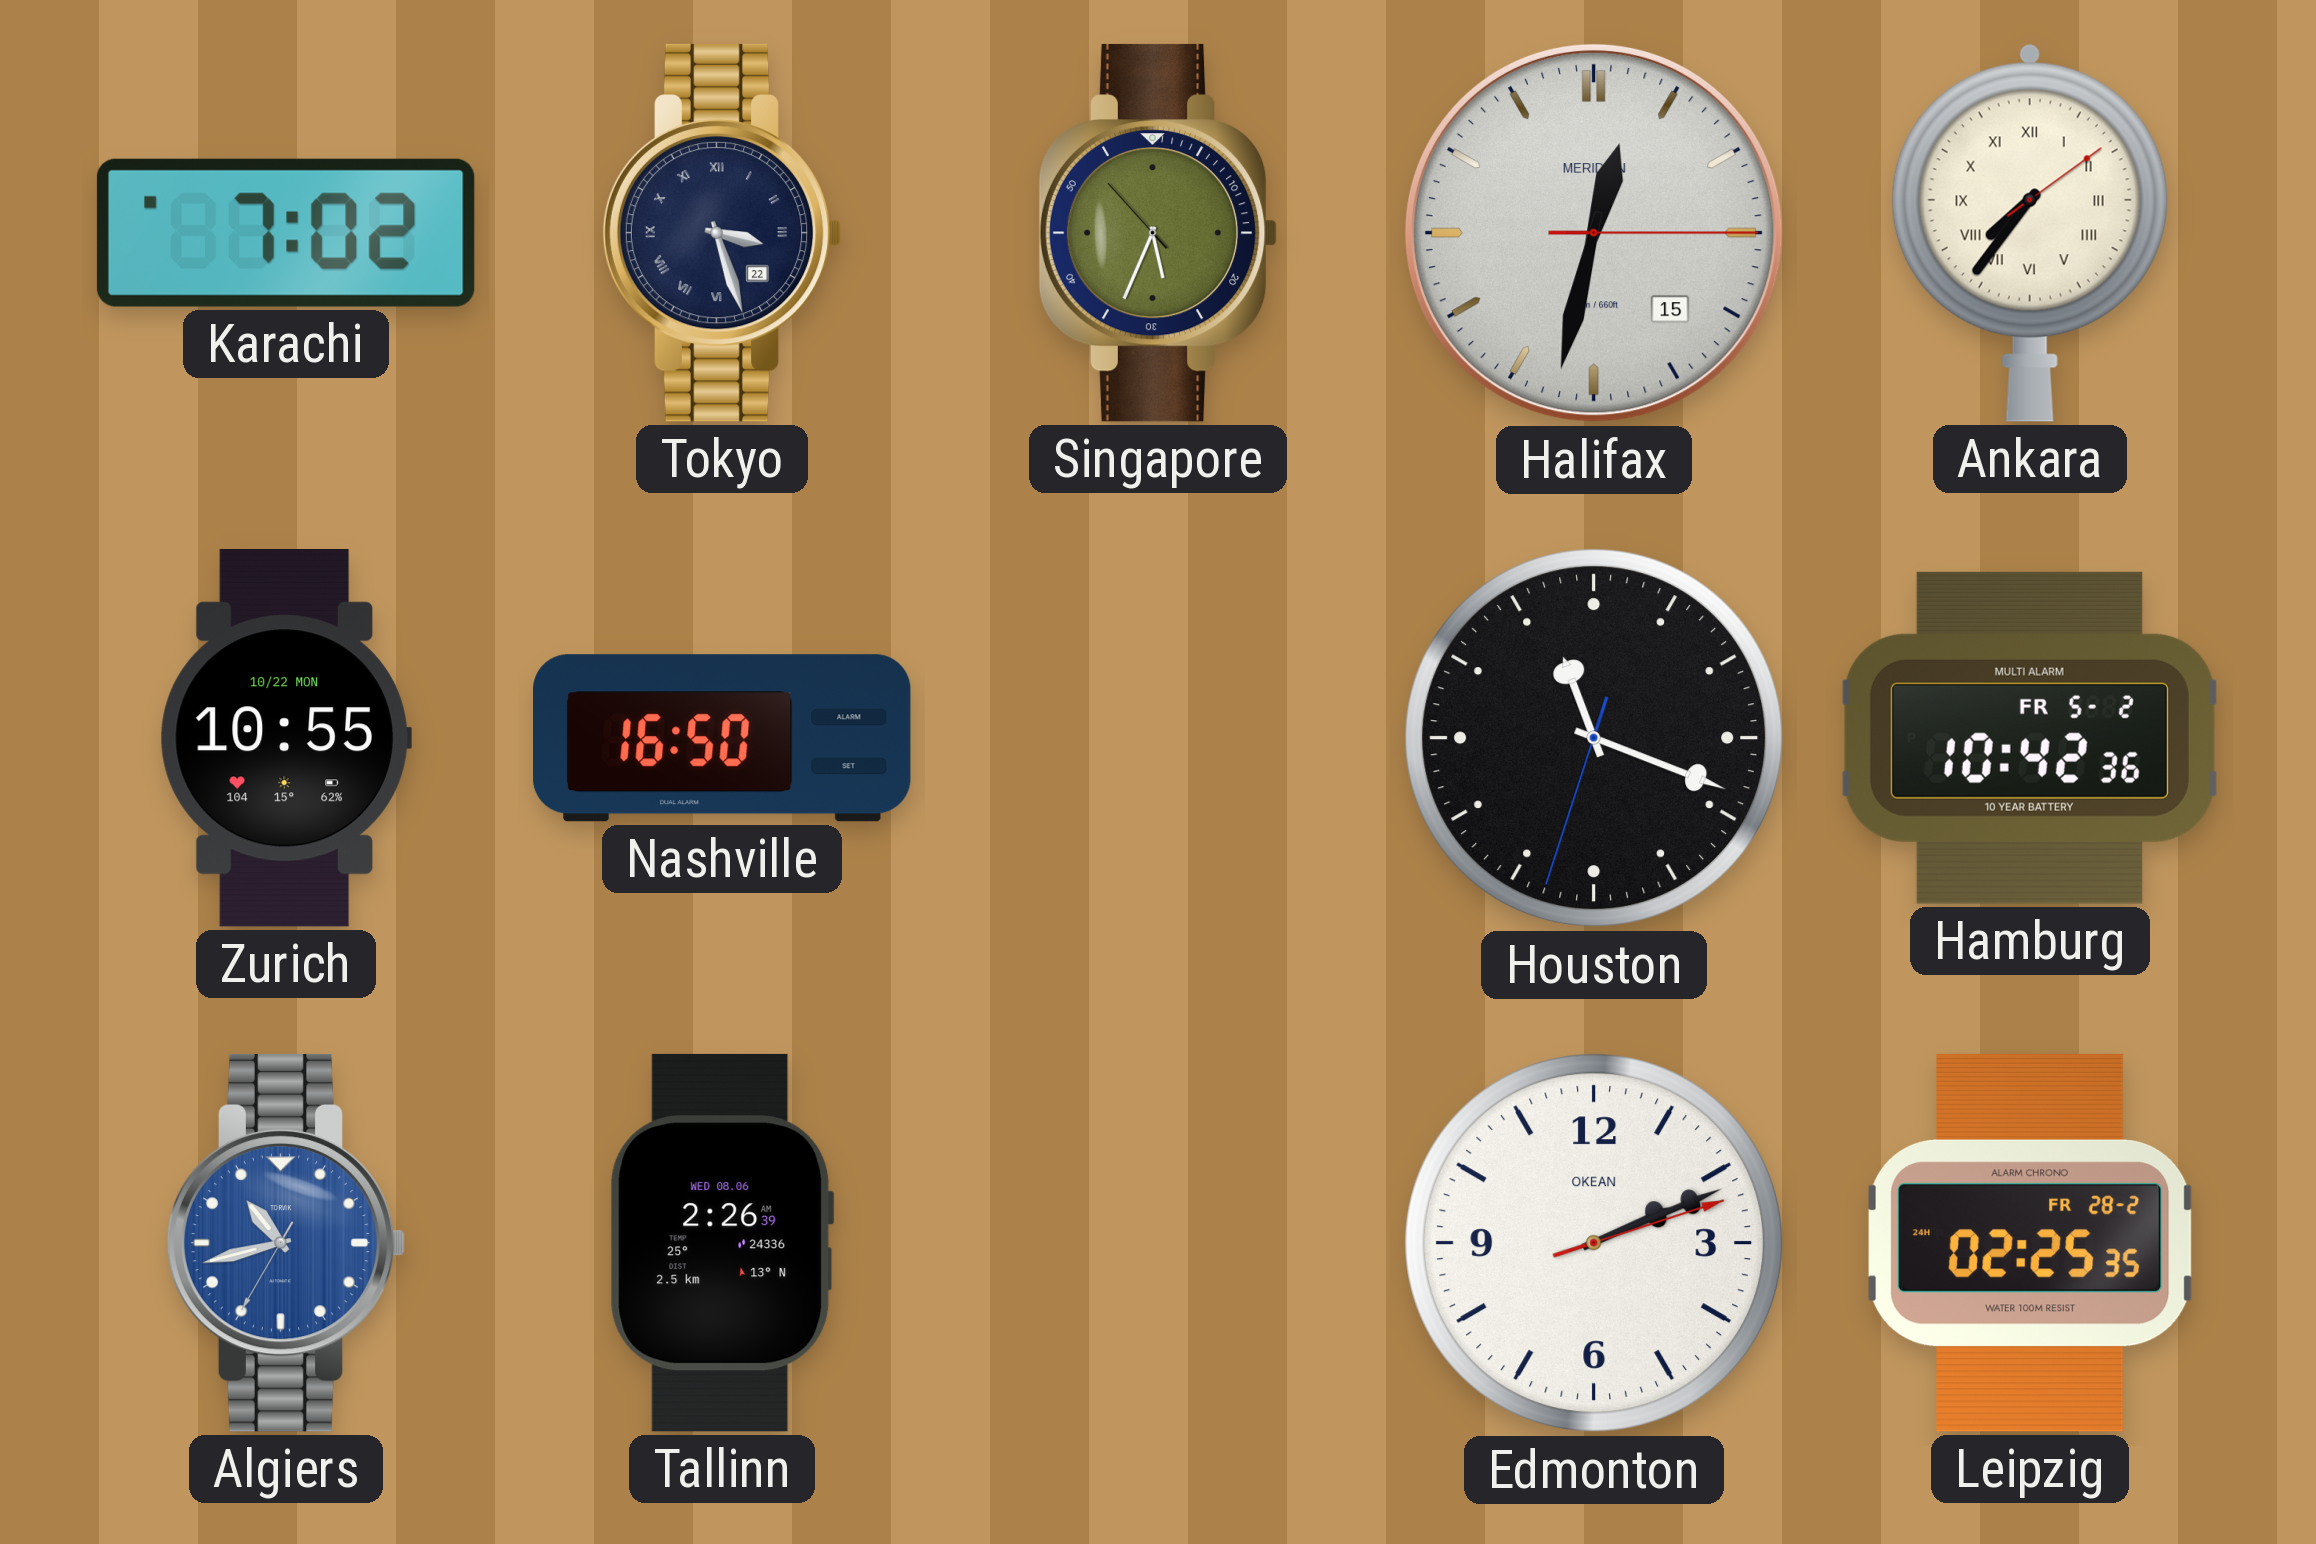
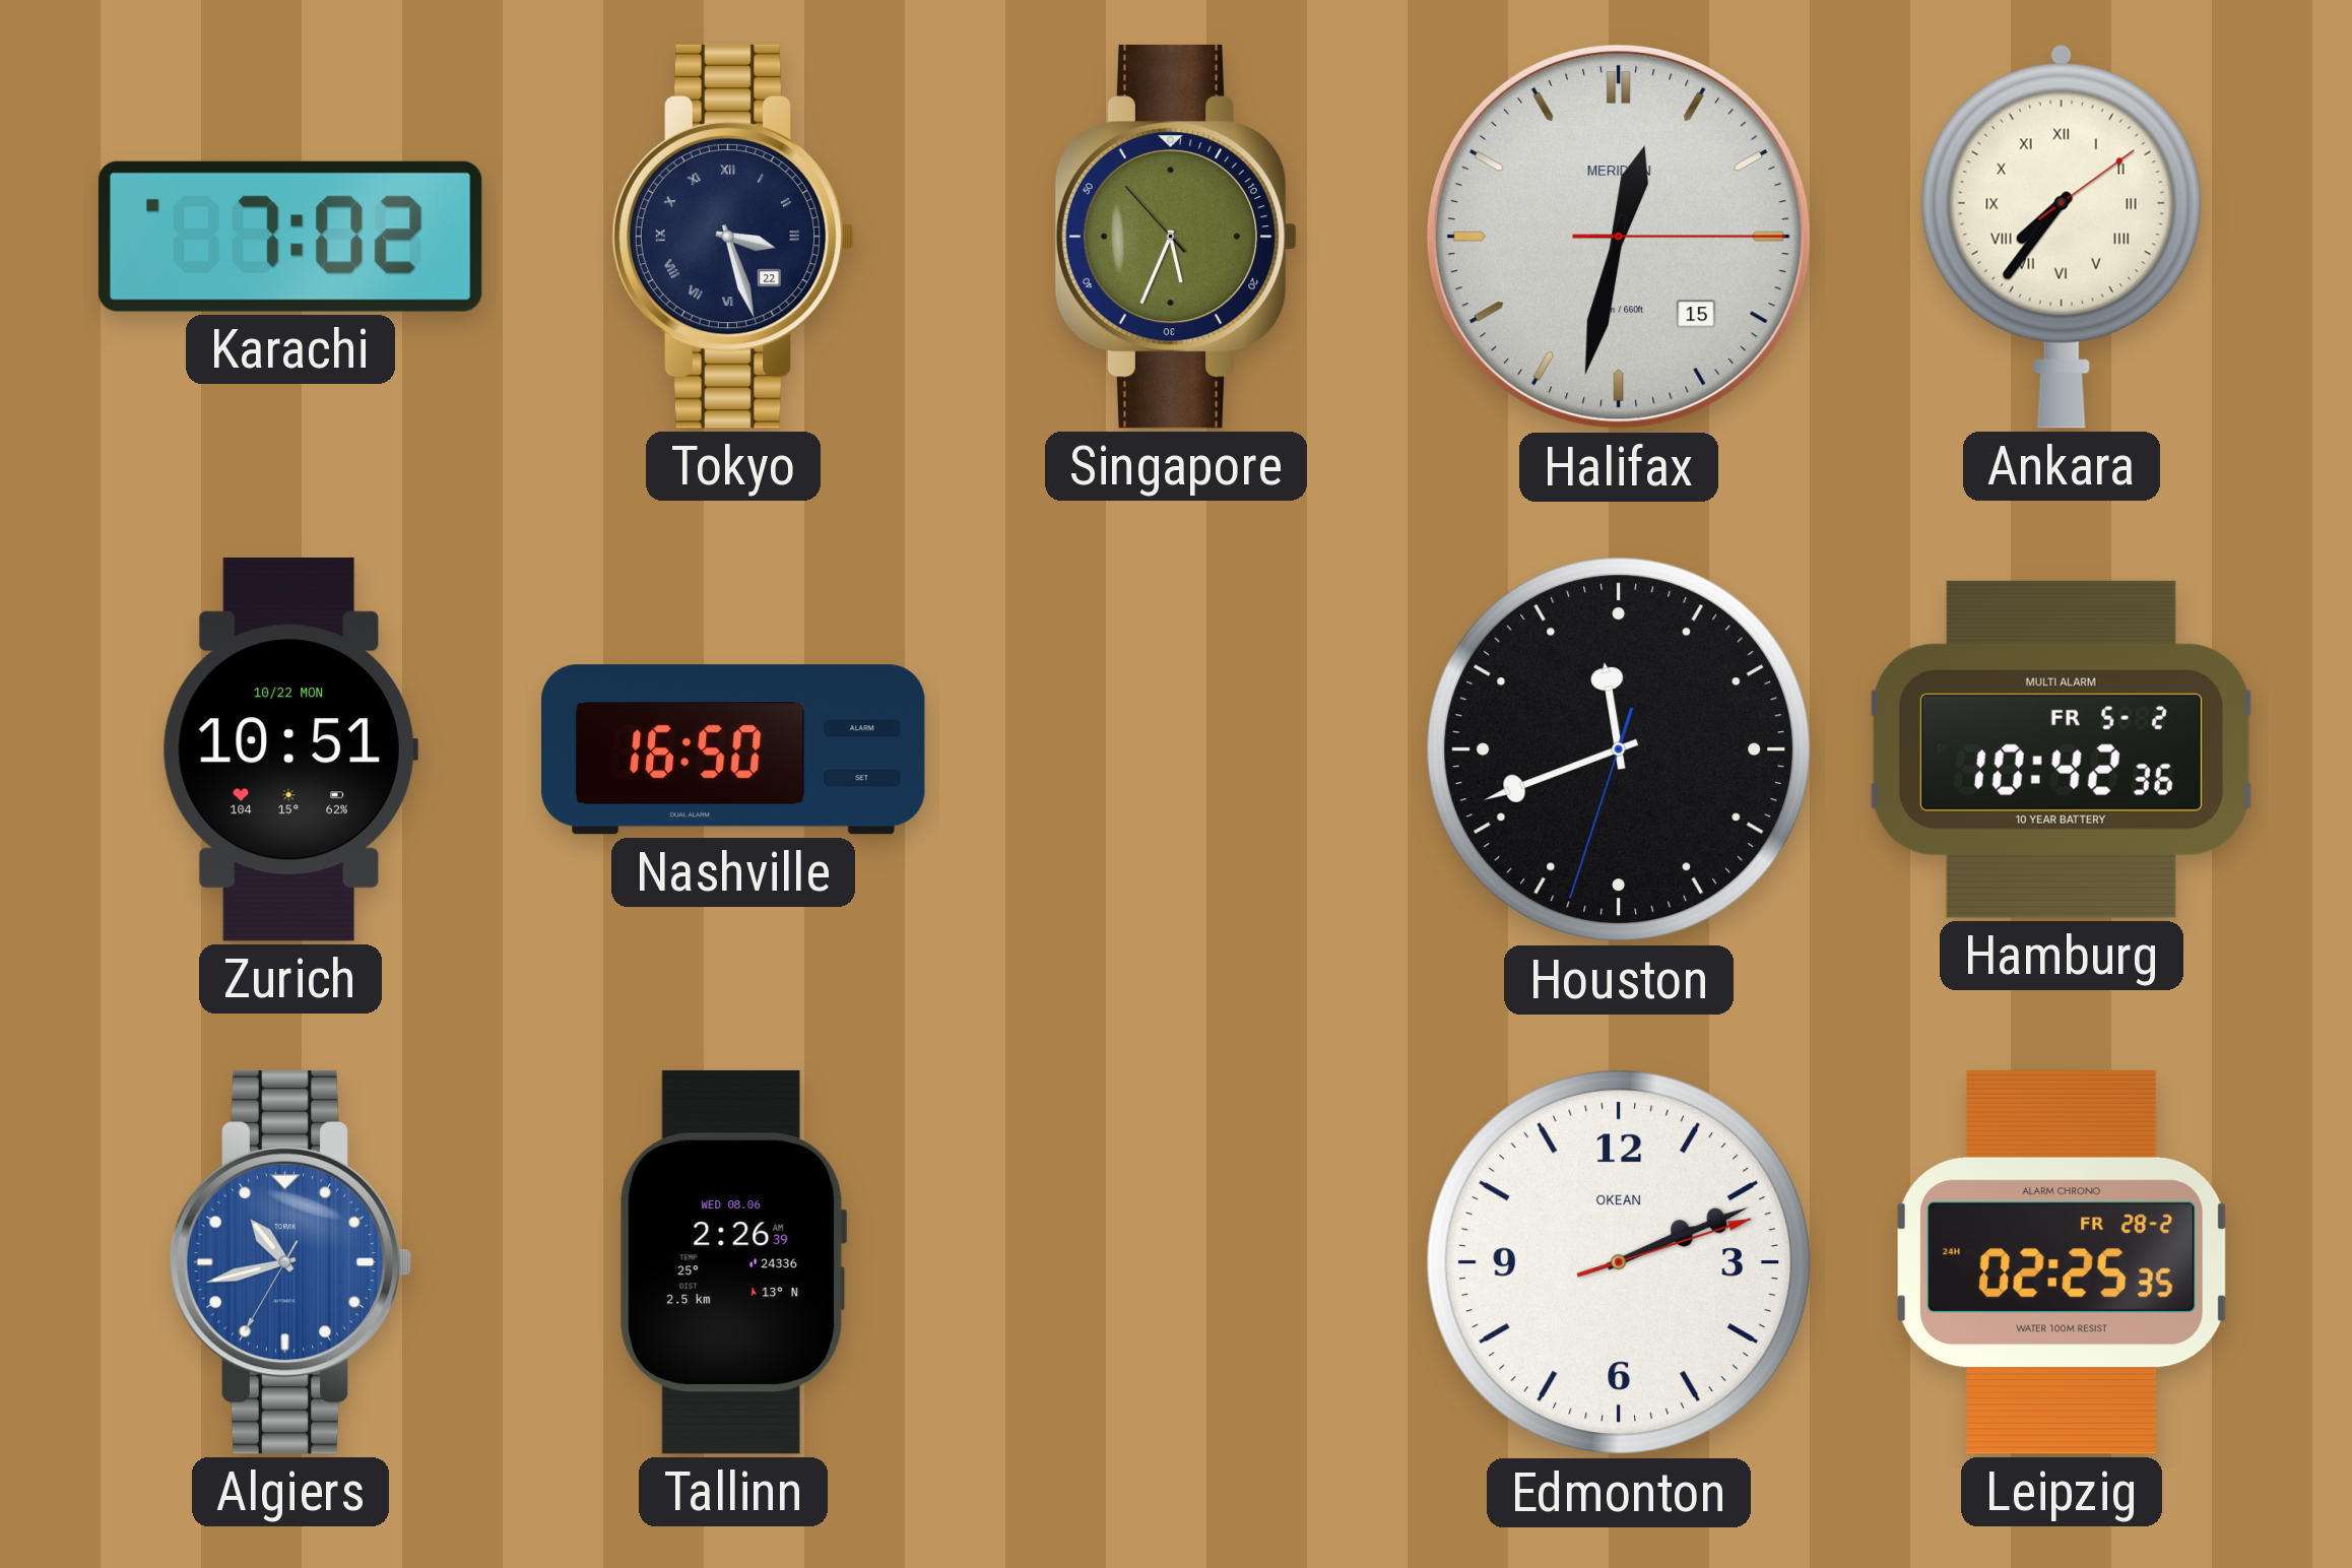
Zurich: 10:55 -> 10:51
Houston: 11:18 -> 11:41
